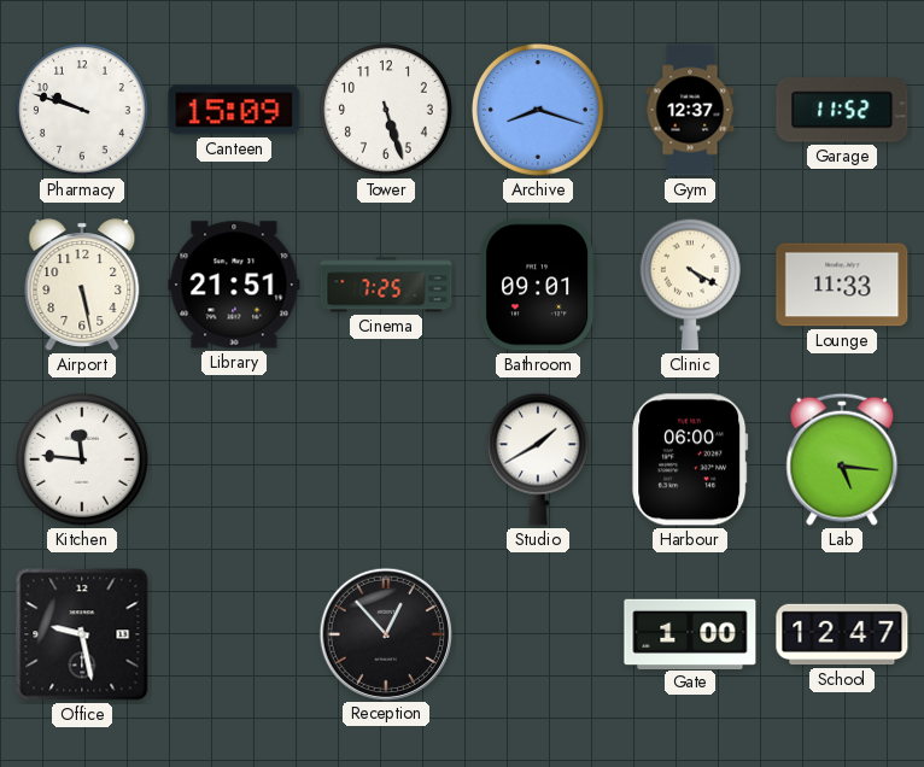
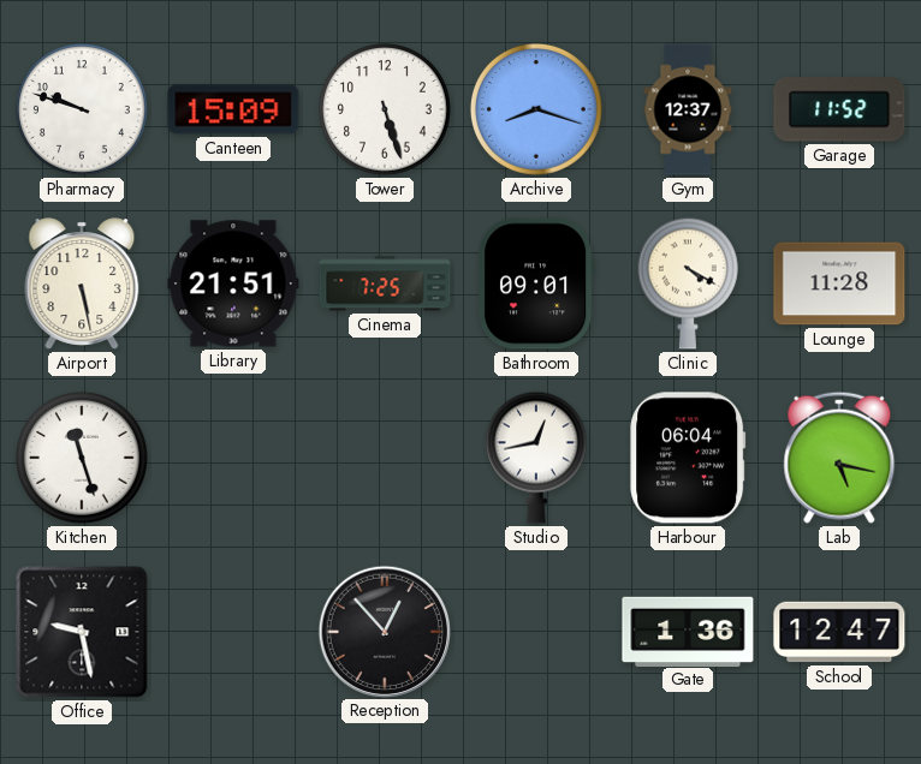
Lounge: 11:33 -> 11:28
Kitchen: 11:46 -> 11:27
Studio: 1:40 -> 12:43
Harbour: 06:00 -> 06:04
Lab: 5:16 -> 5:17
Gate: 1:00 -> 1:36
